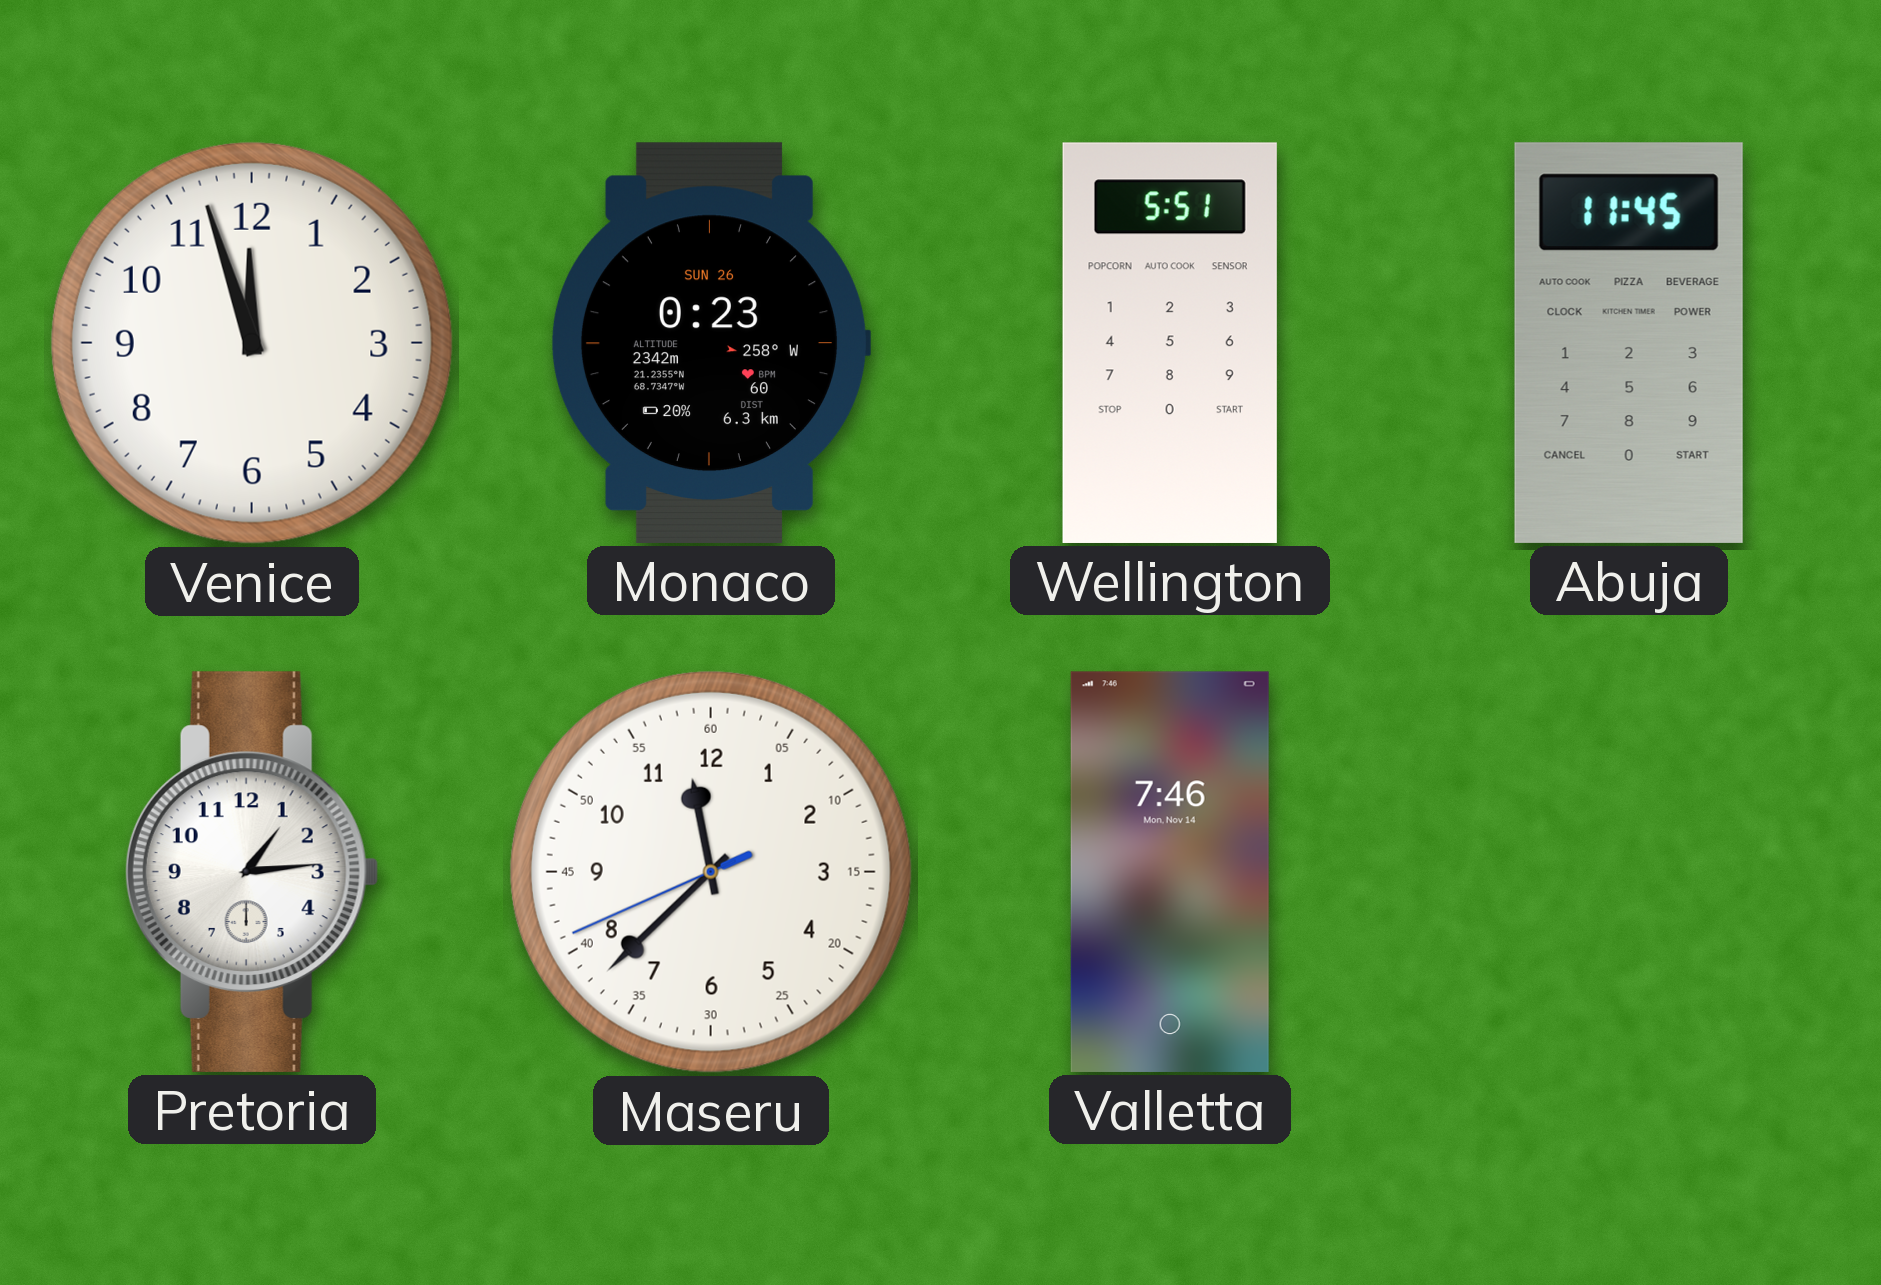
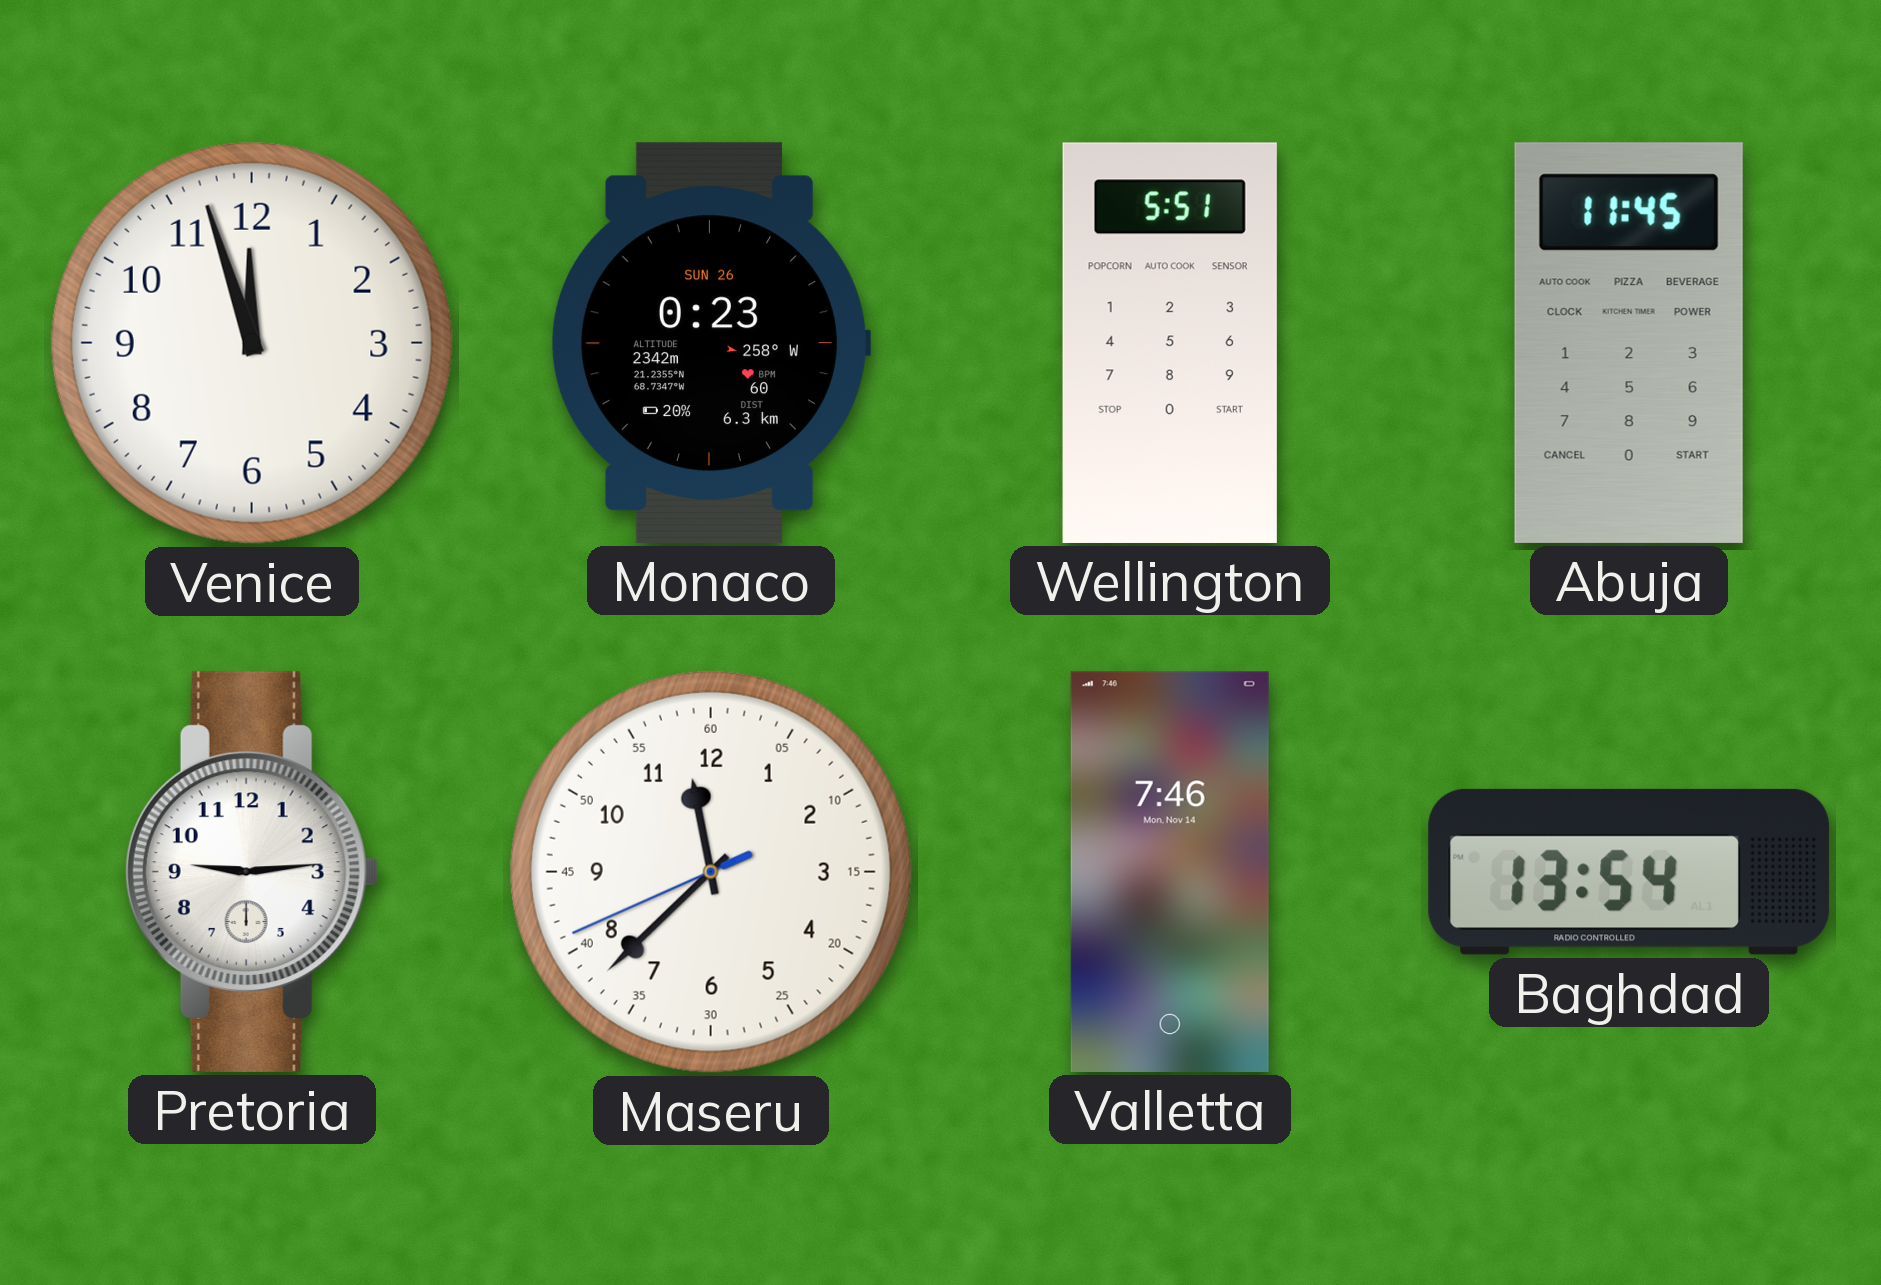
Pretoria: 1:14 -> 9:14
Baghdad: none -> 13:54
